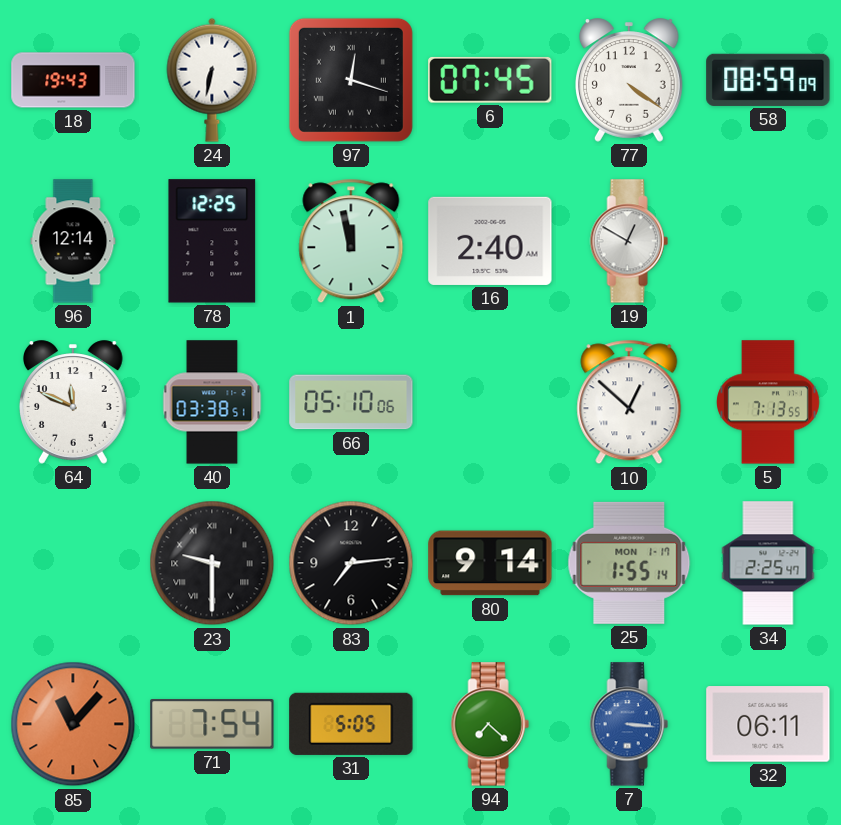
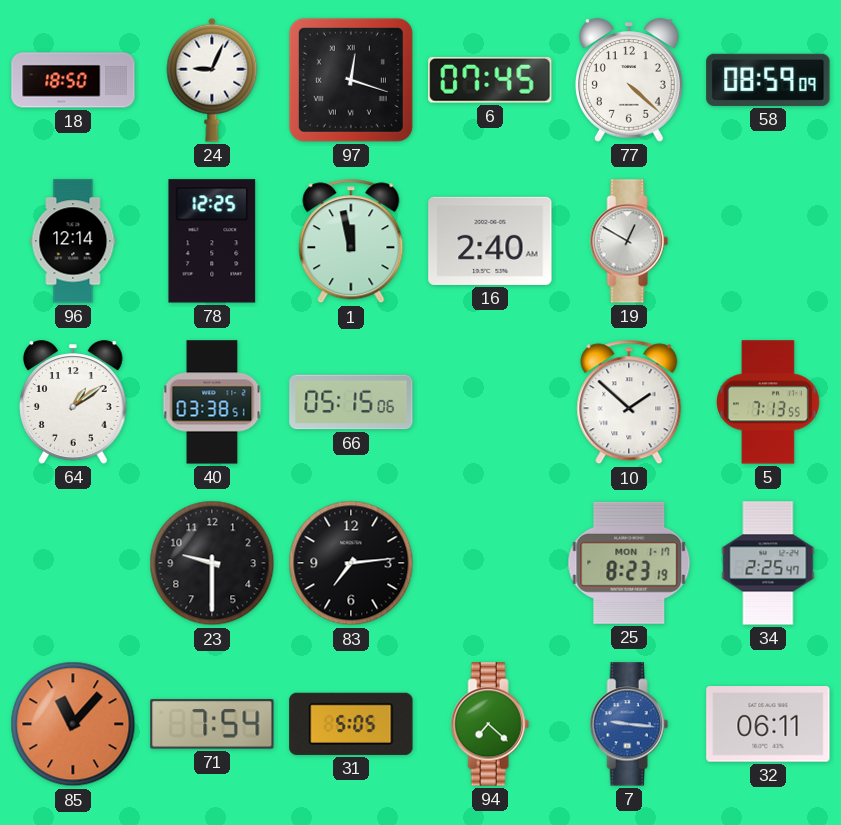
18: 19:43 -> 18:50
24: 6:32 -> 9:04
77: 4:21 -> 4:22
64: 11:49 -> 1:09
66: 05:10 -> 05:15
10: 12:52 -> 1:52
23 numerals: Roman -> Arabic
80: 9:14 -> none
25: 1:55 -> 8:23
7: 3:16 -> 9:16
